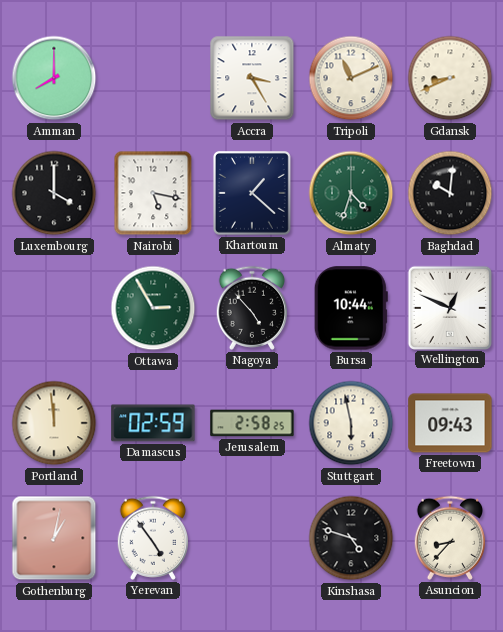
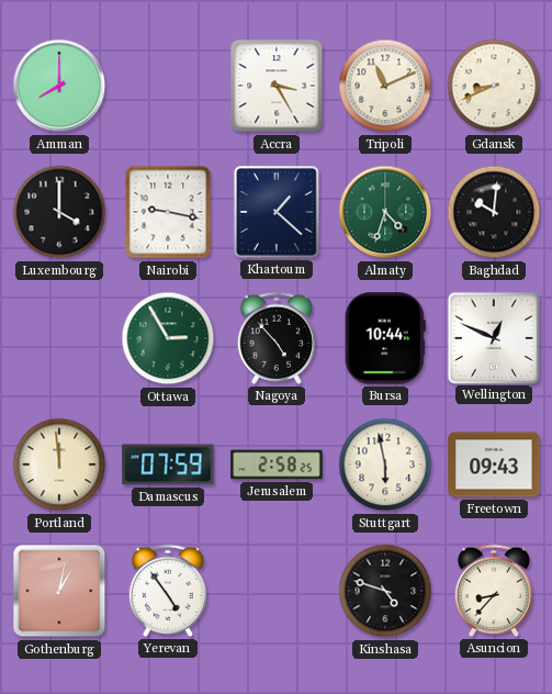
Nairobi: 5:17 -> 9:17
Damascus: 02:59 -> 07:59
